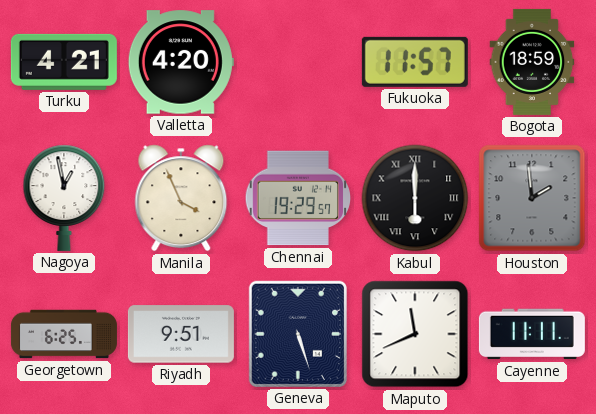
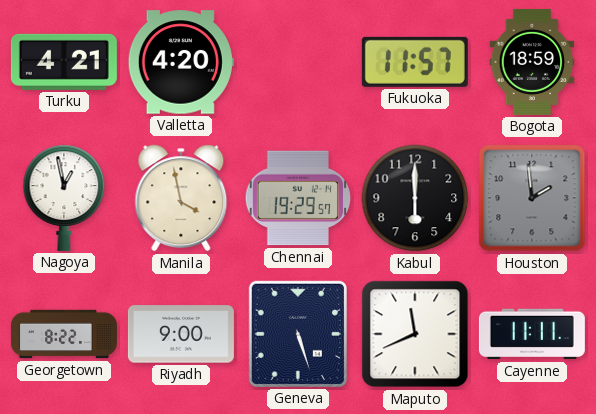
Manila: 3:56 -> 3:58
Kabul numerals: Roman -> Arabic
Georgetown: 6:25 -> 8:22
Riyadh: 9:51 -> 9:00
